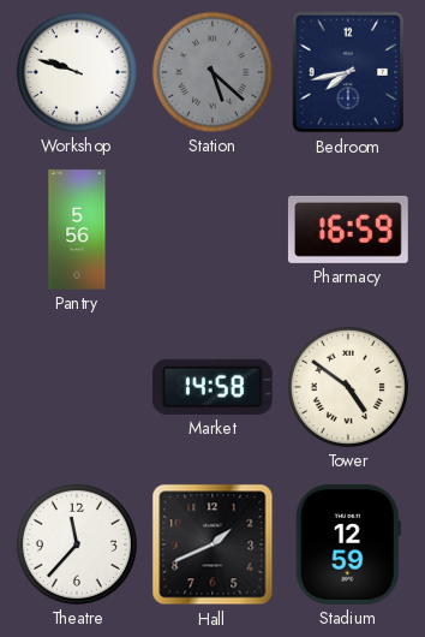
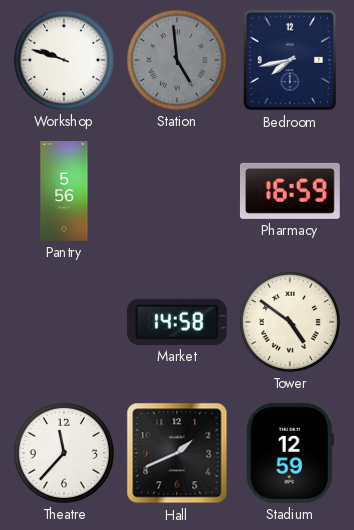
Station: 5:22 -> 4:59
